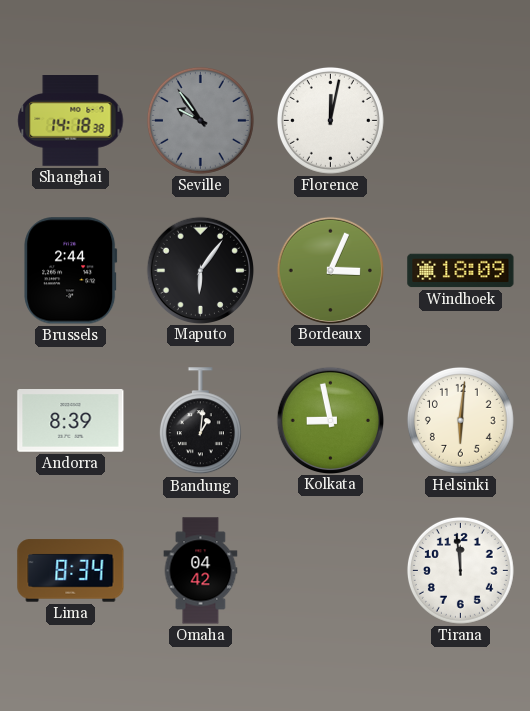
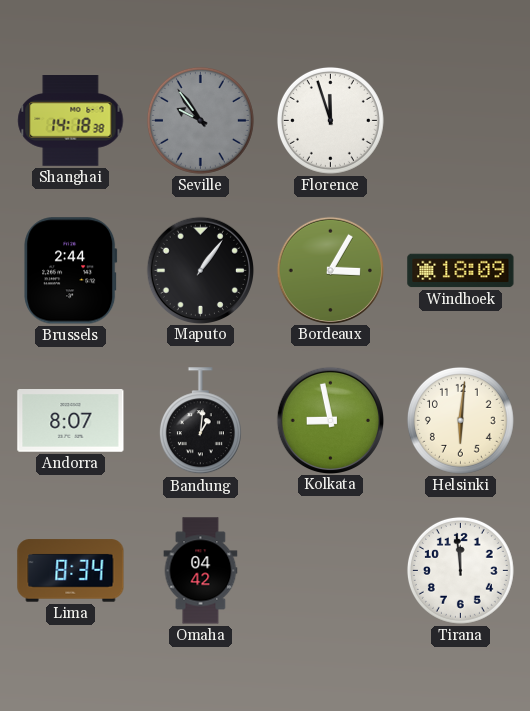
Florence: 12:02 -> 11:57
Maputo: 6:06 -> 1:06
Bordeaux: 3:04 -> 3:05
Andorra: 8:39 -> 8:07
